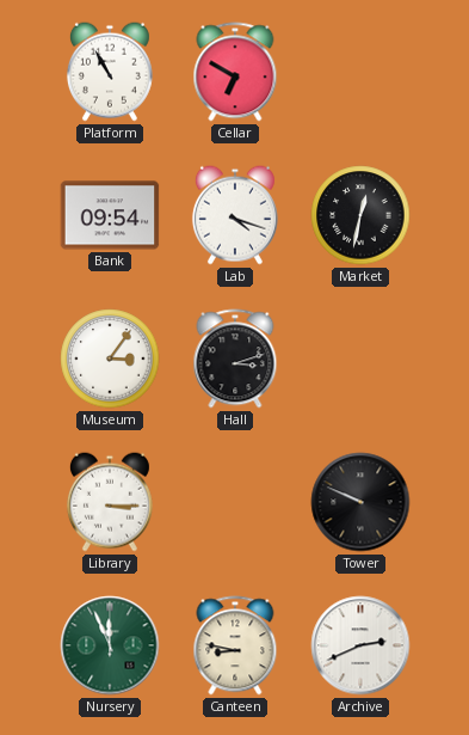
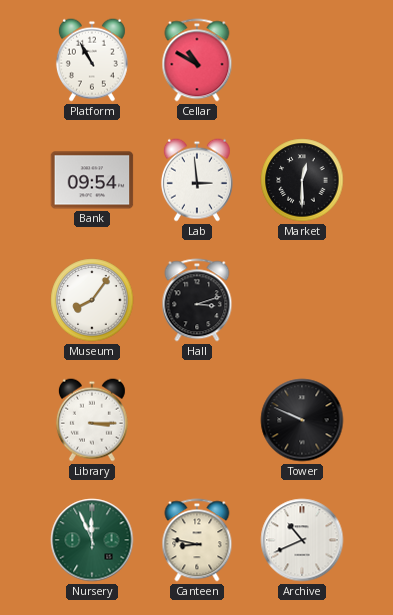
Cellar: 6:50 -> 10:50
Lab: 4:18 -> 2:59
Market: 12:32 -> 12:30
Museum: 3:06 -> 8:06
Archive: 2:41 -> 10:41
